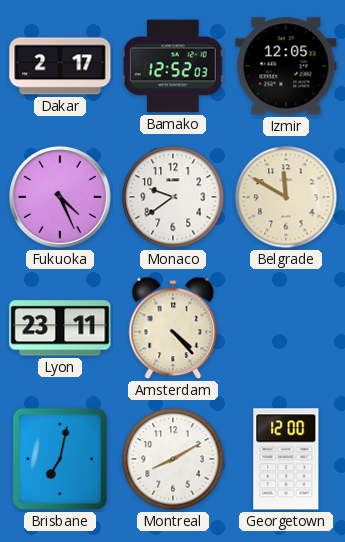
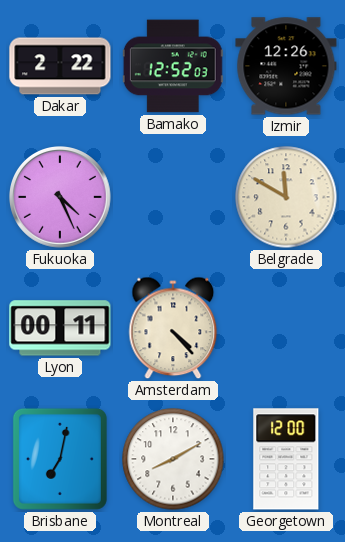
Dakar: 2:17 -> 2:22
Izmir: 12:05 -> 12:26
Monaco: 9:39 -> none
Lyon: 23:11 -> 00:11
